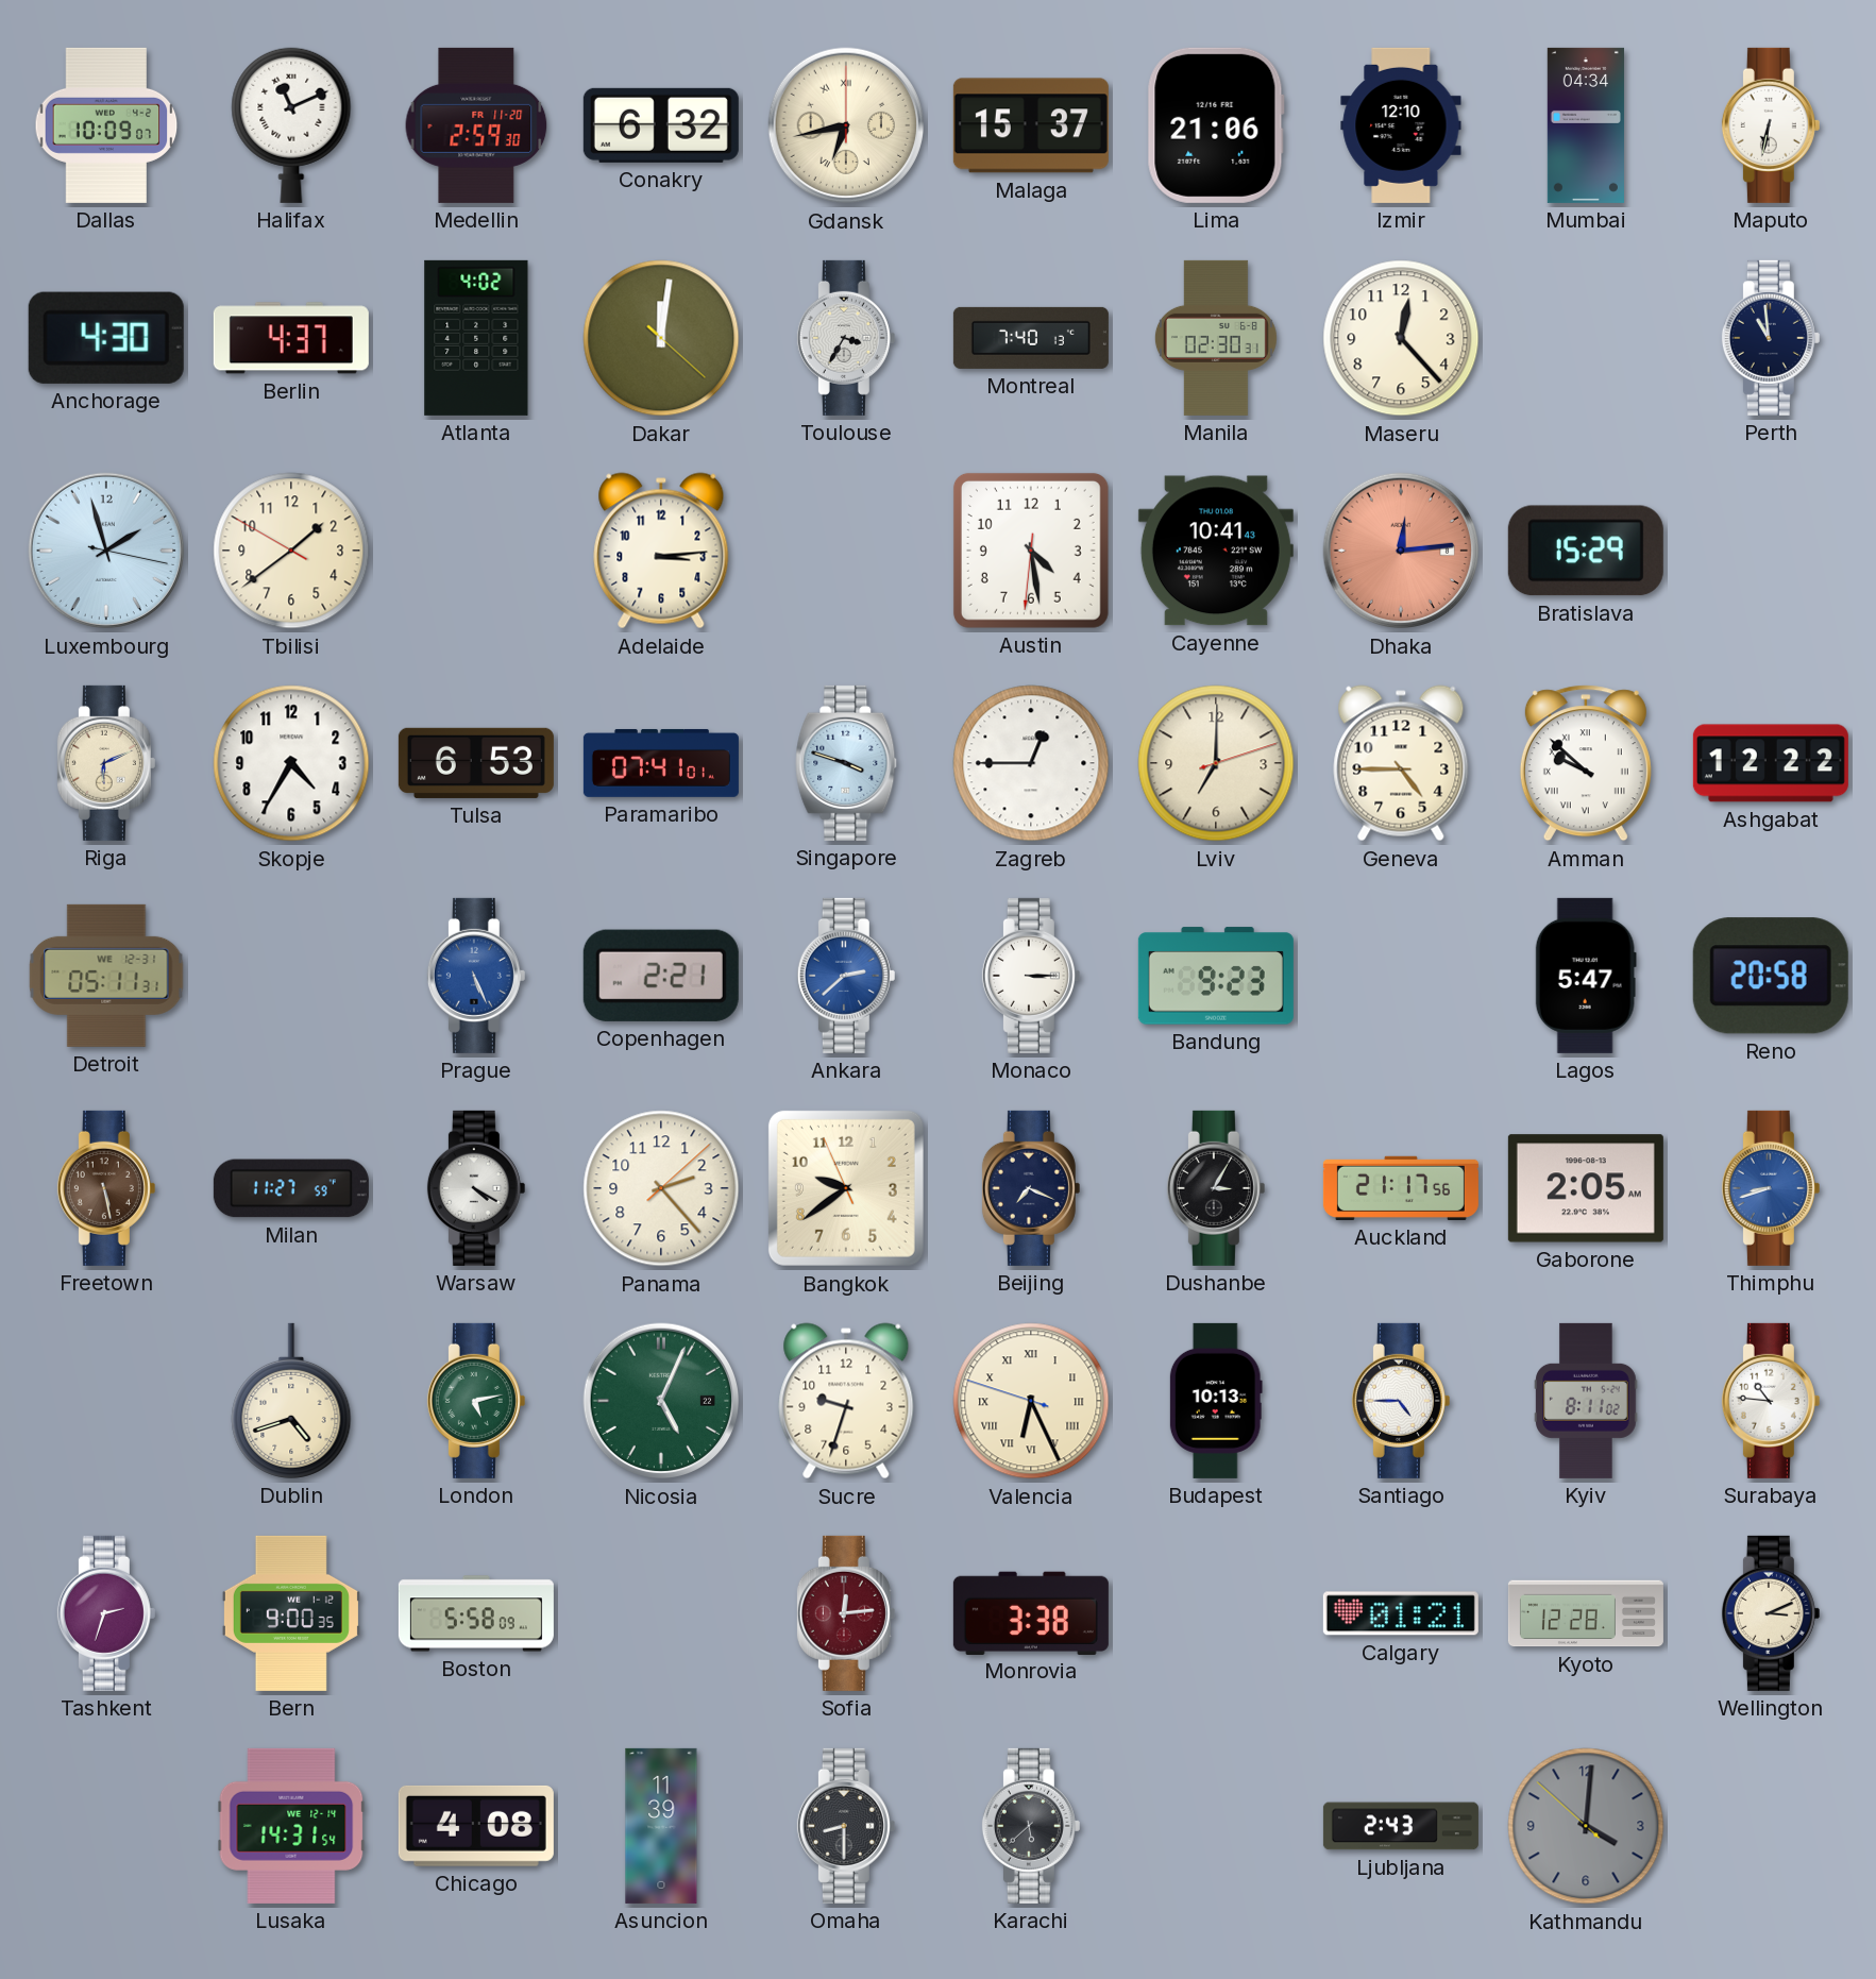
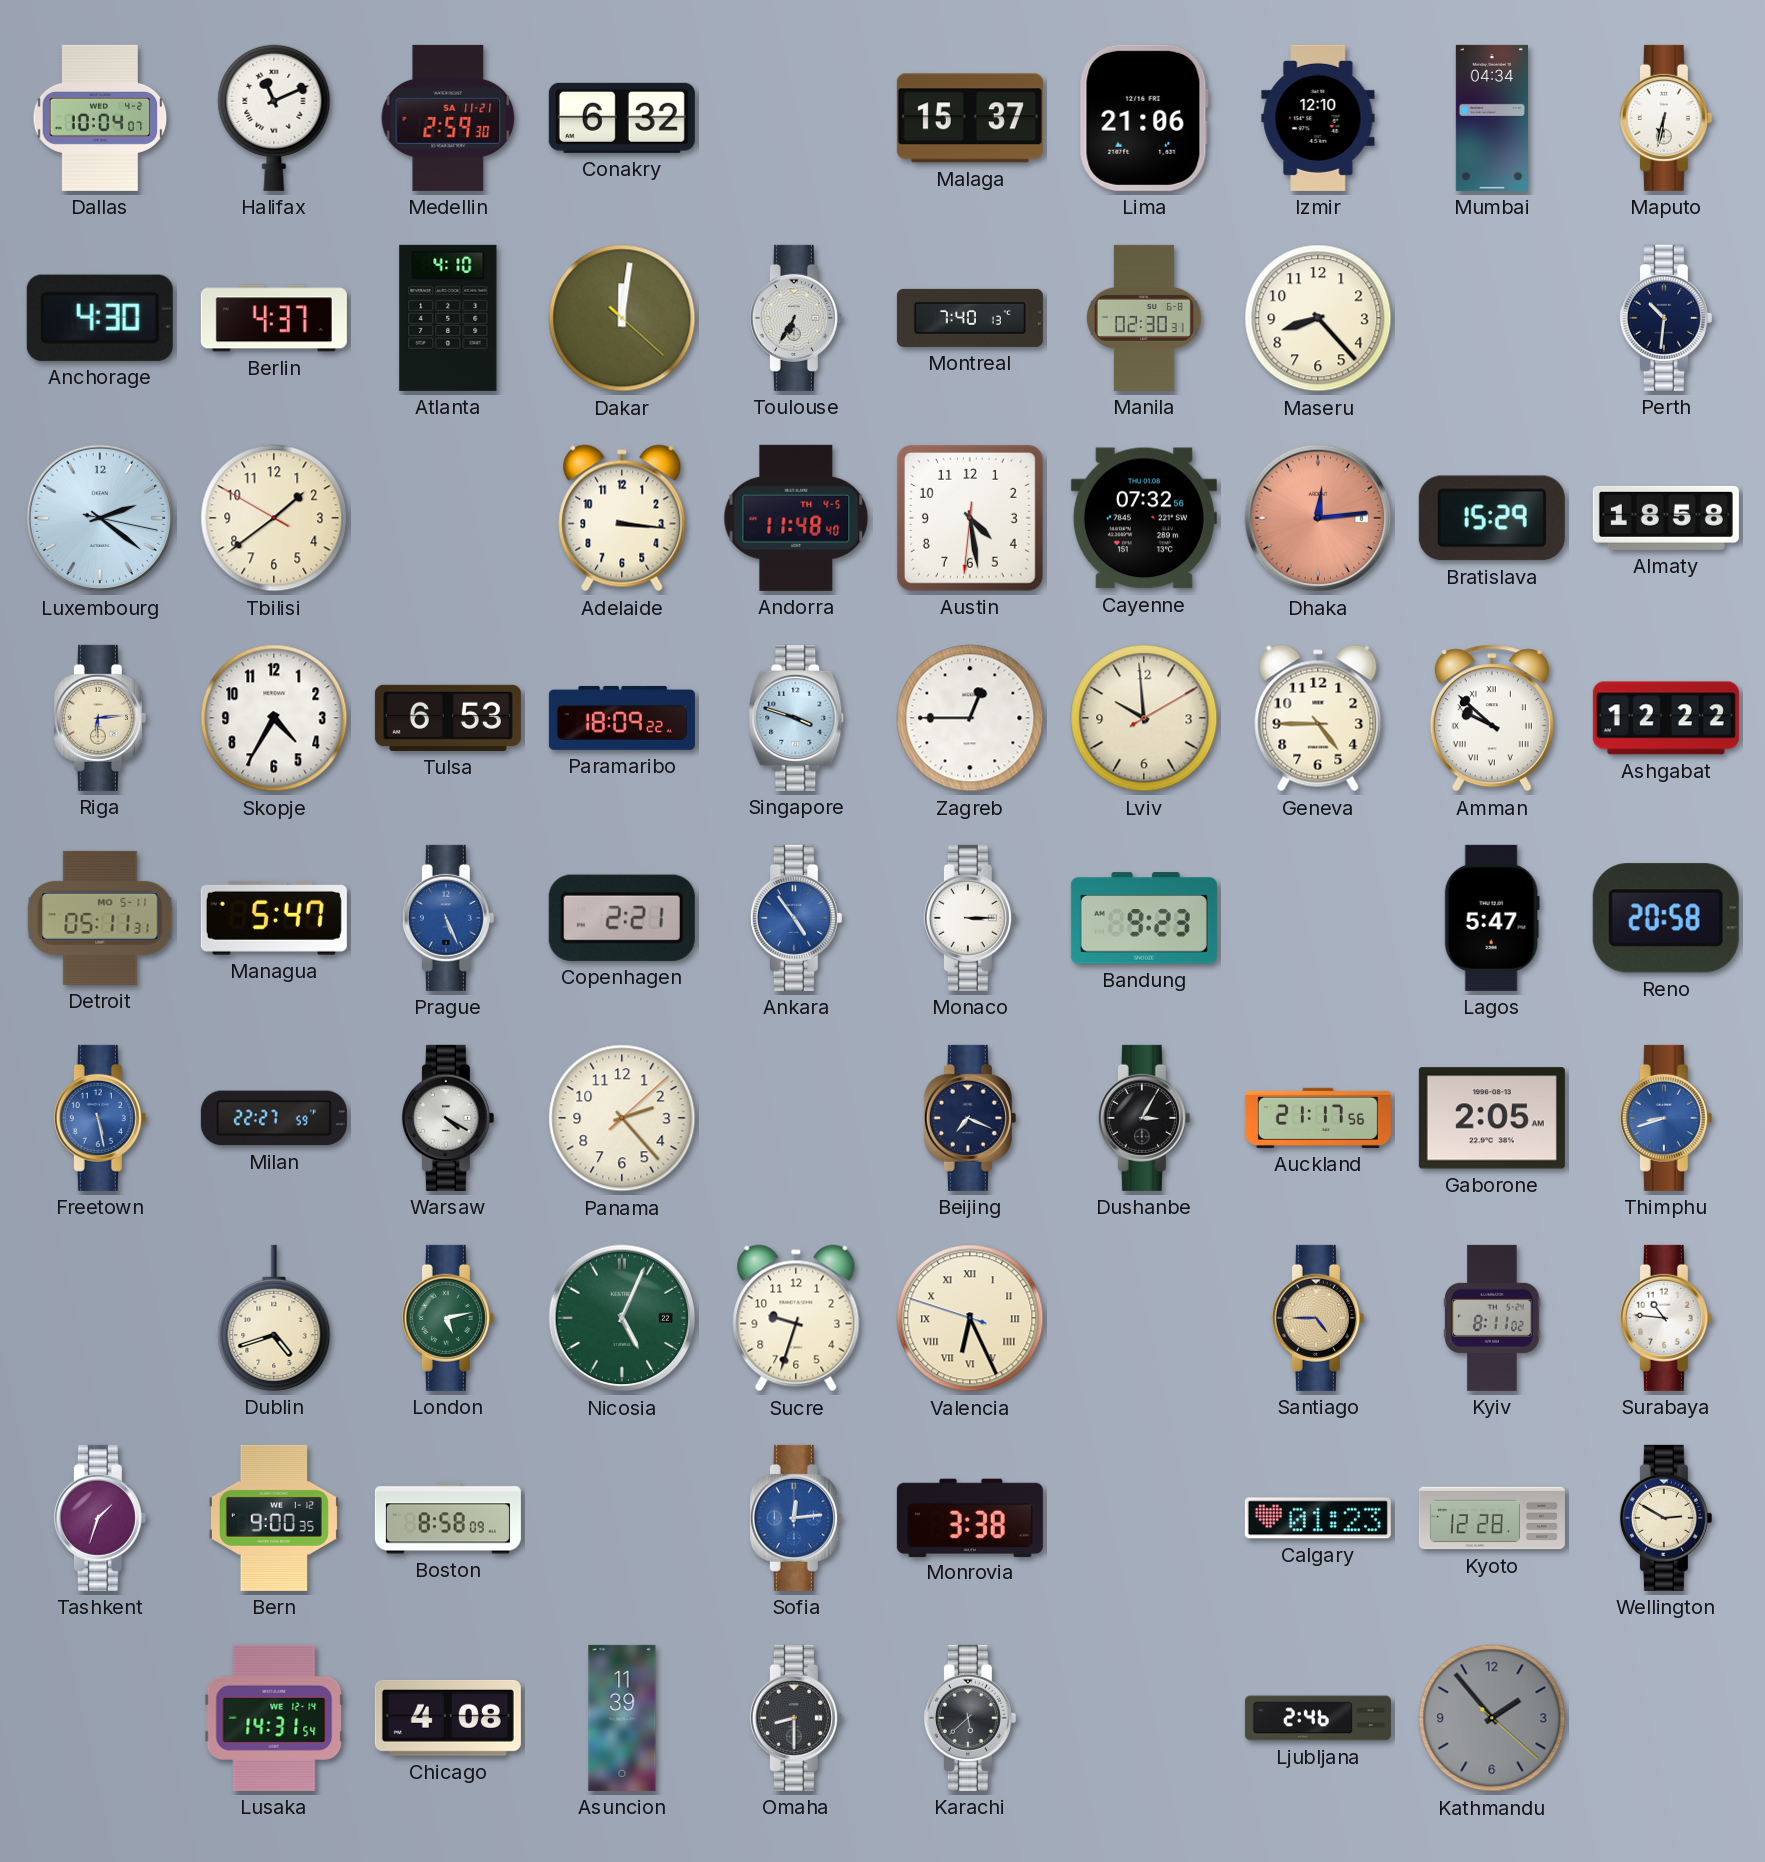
Dallas: 10:09 -> 10:04
Medellin date: FR 11-20 -> SA 11-21
Gdansk: 6:43 -> none
Atlanta: 4:02 -> 4:10
Toulouse: 3:35 -> 6:35
Maseru: 12:23 -> 8:23
Perth: 10:59 -> 10:31
Luxembourg: 1:57 -> 2:21
Adelaide: 3:14 -> 3:16
Andorra: none -> 11:48
Cayenne: 10:41 -> 07:32
Almaty: none -> 18:58
Riga: 6:11 -> 6:14
Paramaribo: 07:41 -> 18:09
Lviv: 7:00 -> 9:59
Detroit date: WE 12-31 -> MO 5-11
Managua: none -> 5:47
Ankara: 2:38 -> 4:54
Freetown dial: brown -> blue
Milan: 11:27 -> 22:27
Bangkok: 9:38 -> none
Budapest: 10:13 -> none
Santiago dial: white -> champagne
Tashkent: 2:33 -> 1:33
Boston: 5:58 -> 8:58
Sofia dial: burgundy -> blue
Calgary: 01:21 -> 01:23
Wellington: 3:11 -> 2:50
Ljubljana: 2:43 -> 2:46
Kathmandu: 4:00 -> 1:53
